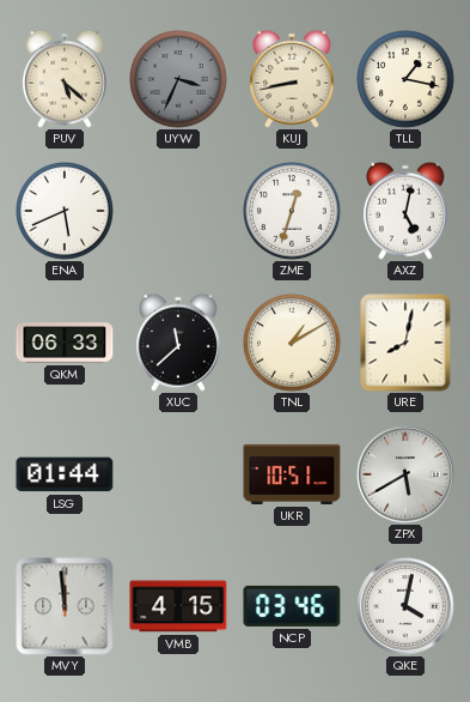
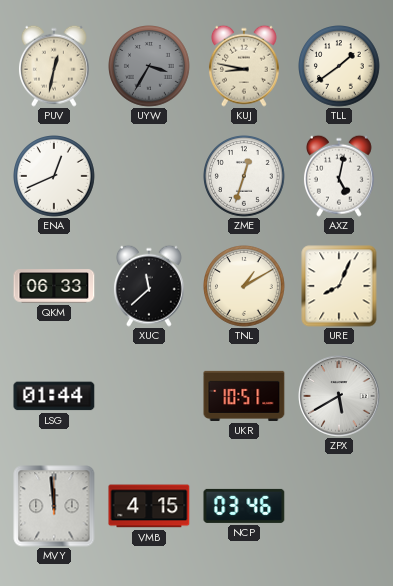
PUV: 5:22 -> 12:32
UYW: 3:34 -> 3:35
KUJ: 8:43 -> 8:47
TLL: 1:17 -> 1:39
ENA: 5:41 -> 12:41
URE: 8:02 -> 8:04
QKE: 4:02 -> none
